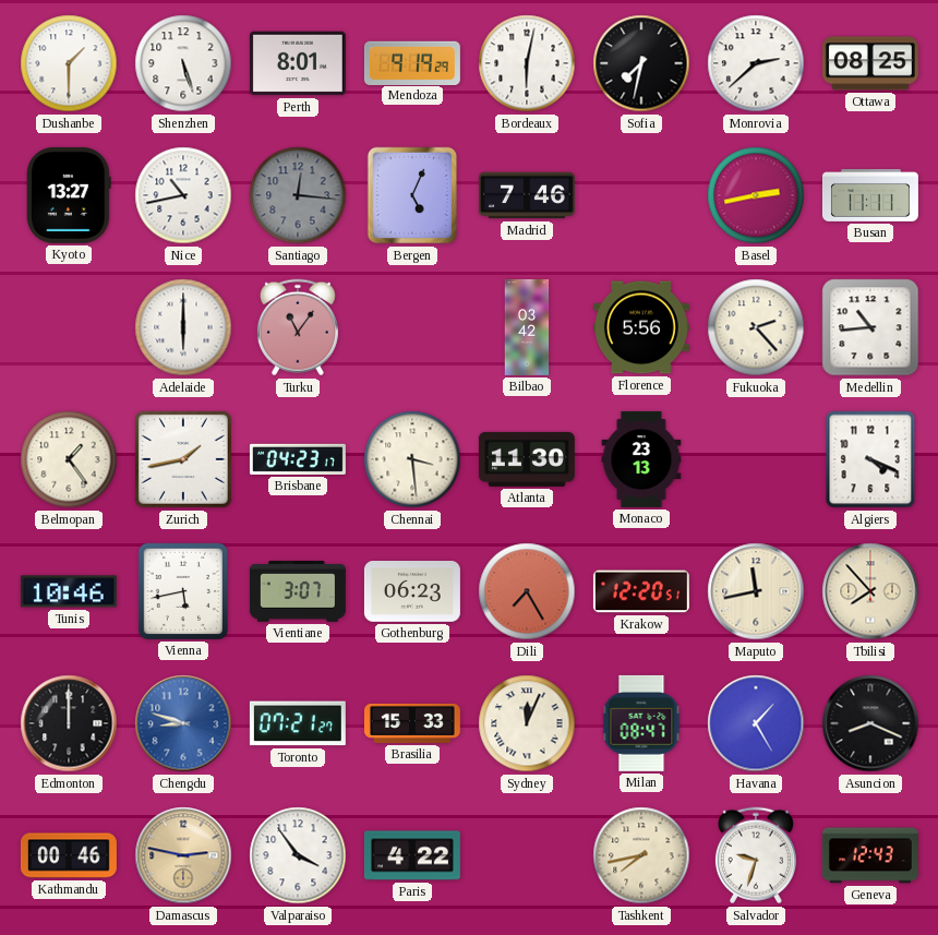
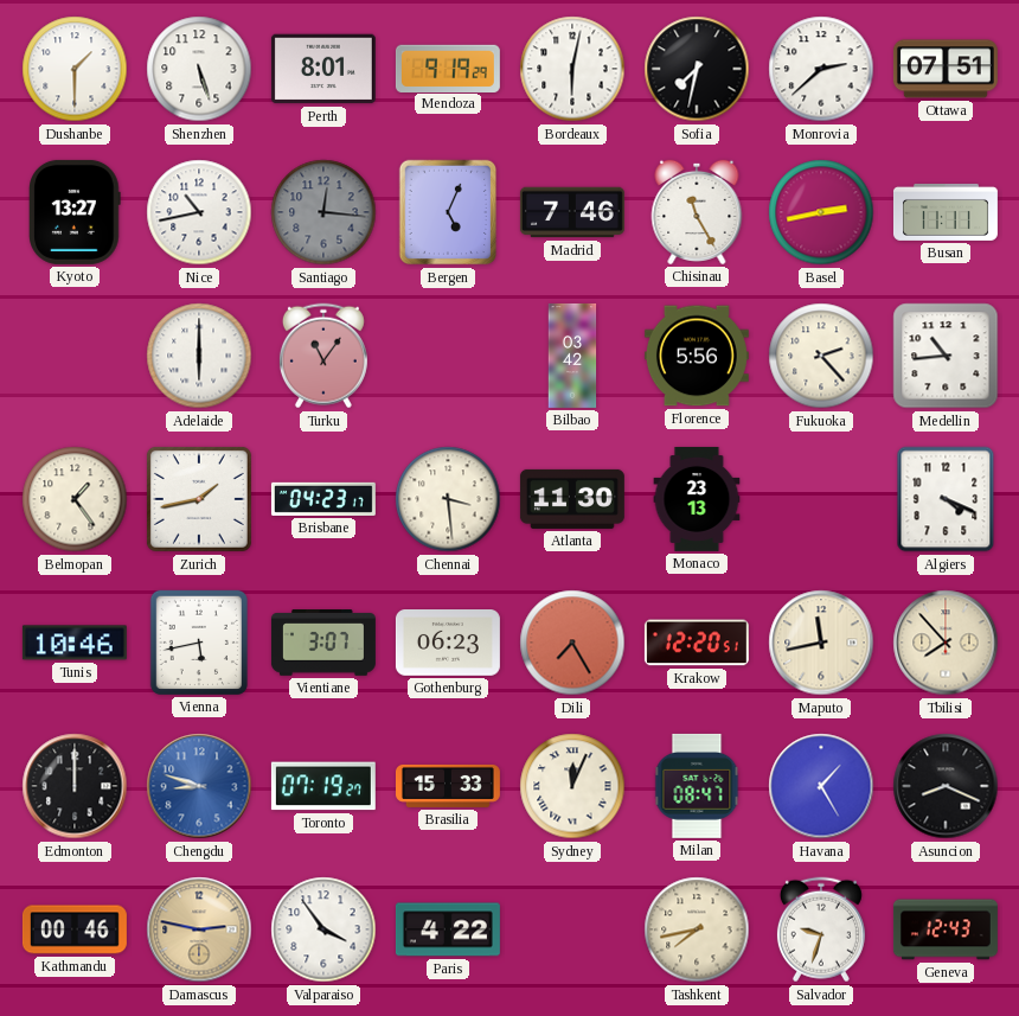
Ottawa: 08:25 -> 07:51
Chisinau: none -> 11:25
Toronto: 07:21 -> 07:19
